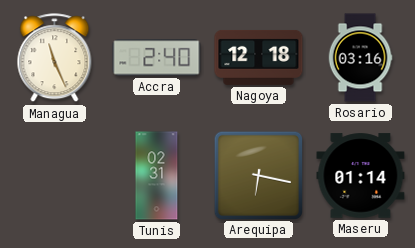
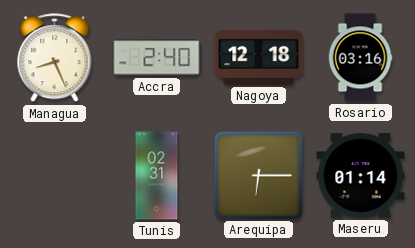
Managua: 11:26 -> 8:26
Arequipa: 6:17 -> 6:15
